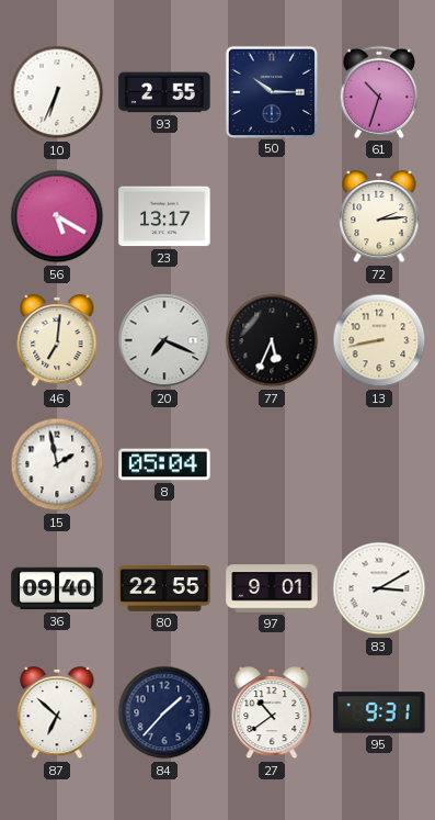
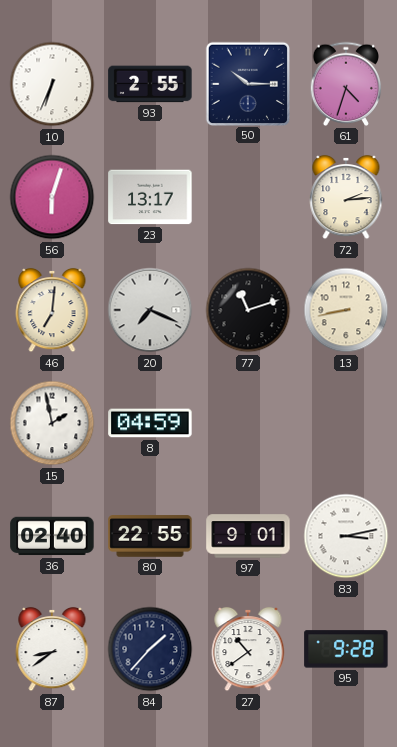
61: 10:33 -> 4:33
56: 5:20 -> 6:03
77: 5:34 -> 11:12
8: 05:04 -> 04:59
36: 09:40 -> 02:40
83: 3:10 -> 3:13
87: 6:52 -> 8:39
95: 9:31 -> 9:28
